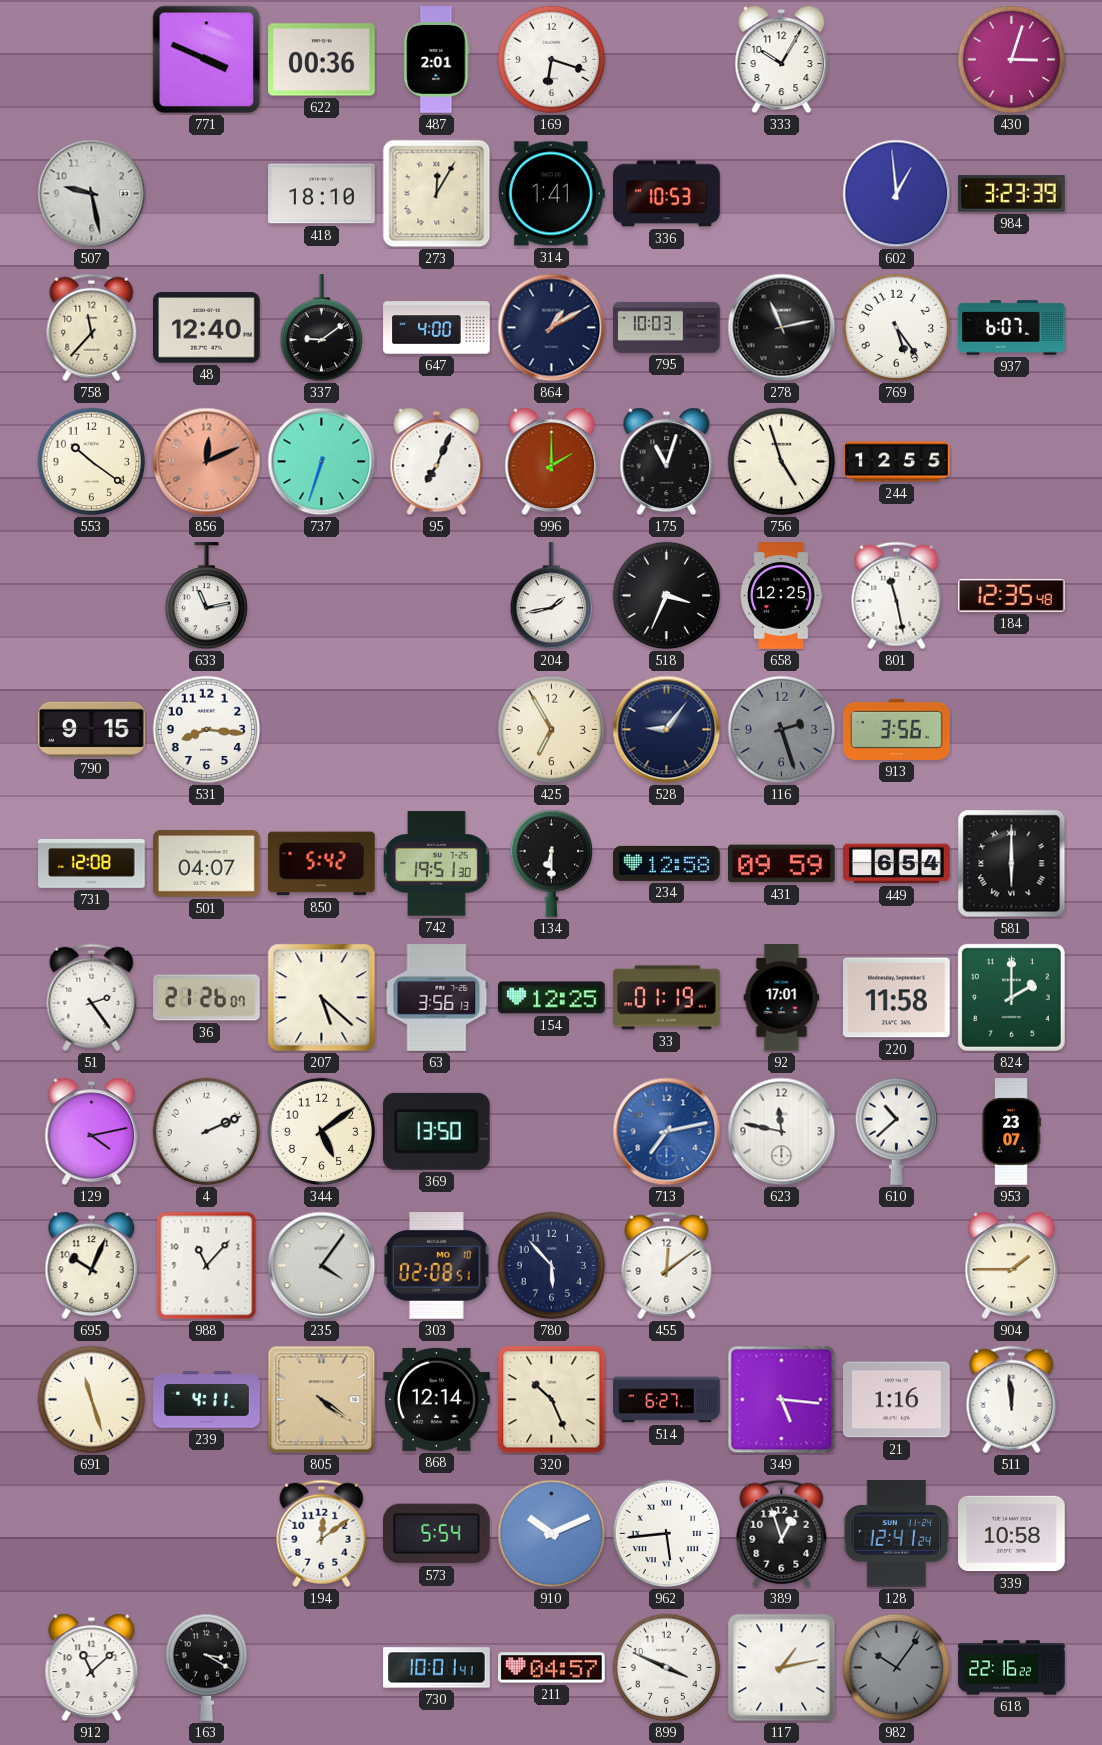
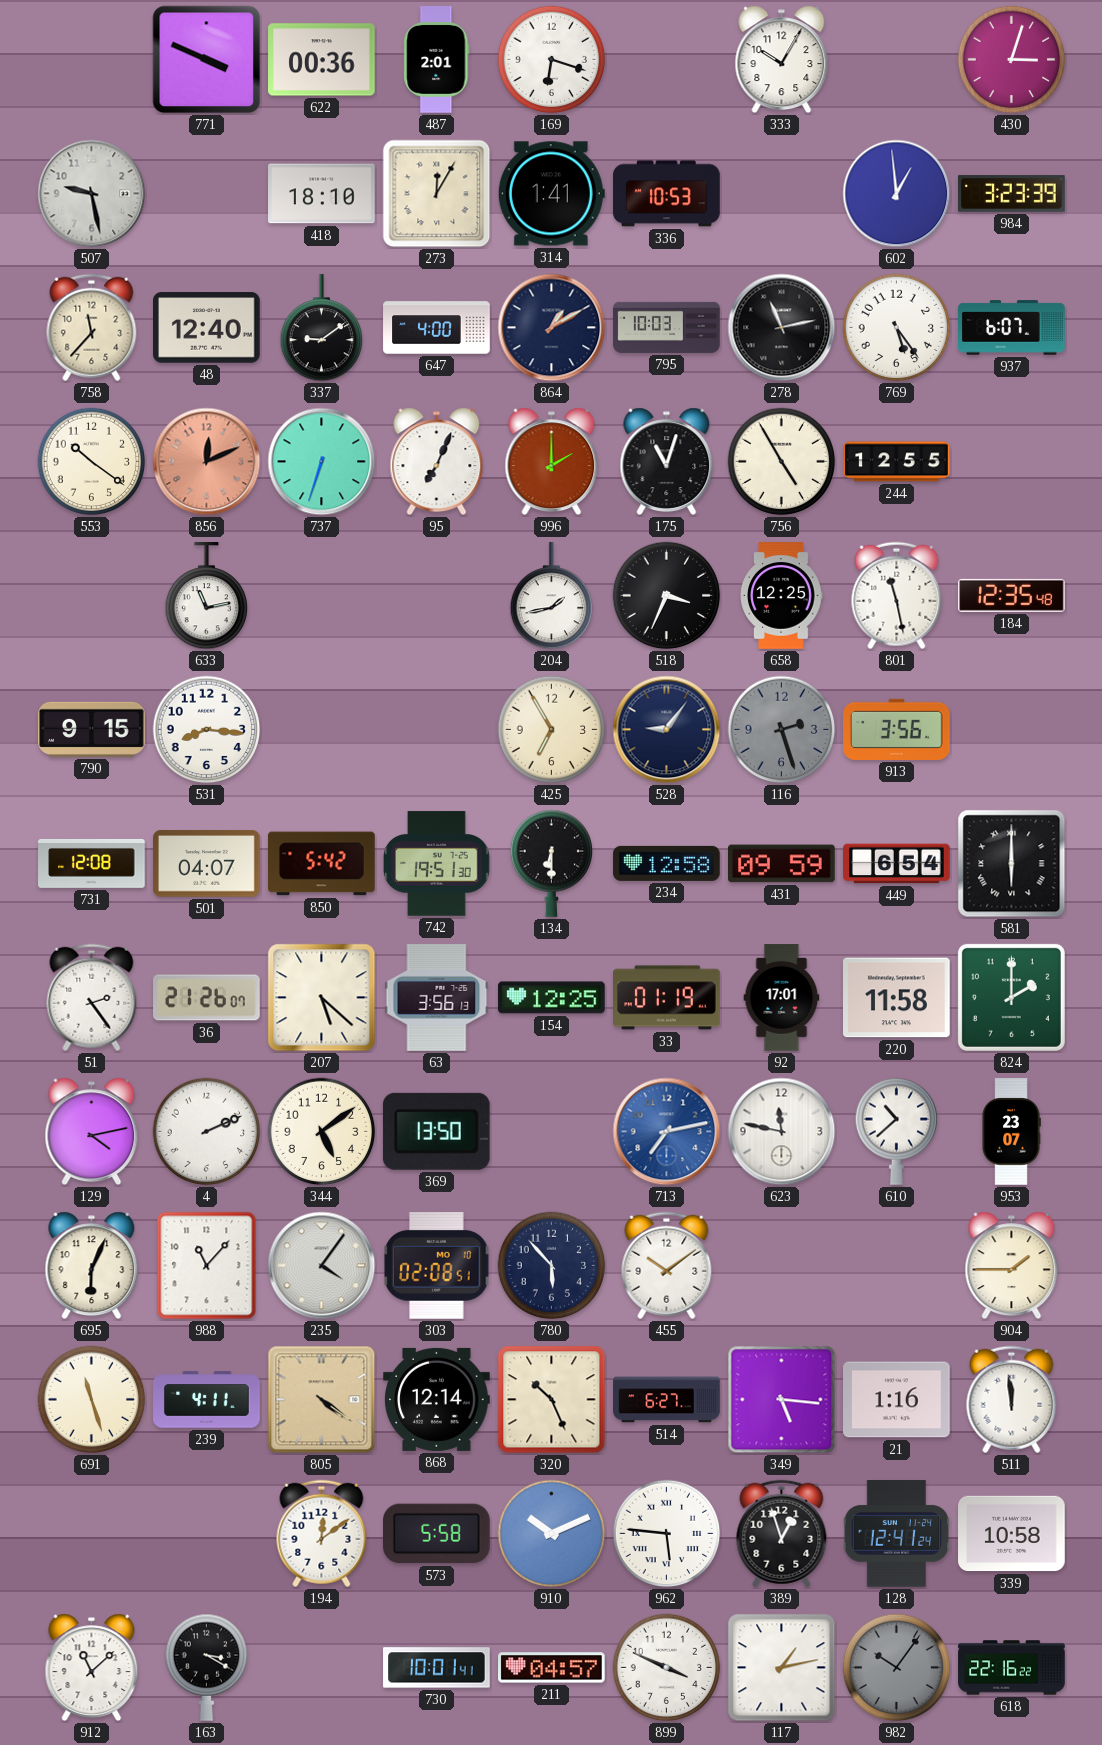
756: 4:57 -> 4:55
695: 10:04 -> 6:04
455: 12:09 -> 10:09
573: 5:54 -> 5:58
962: 5:44 -> 5:46
